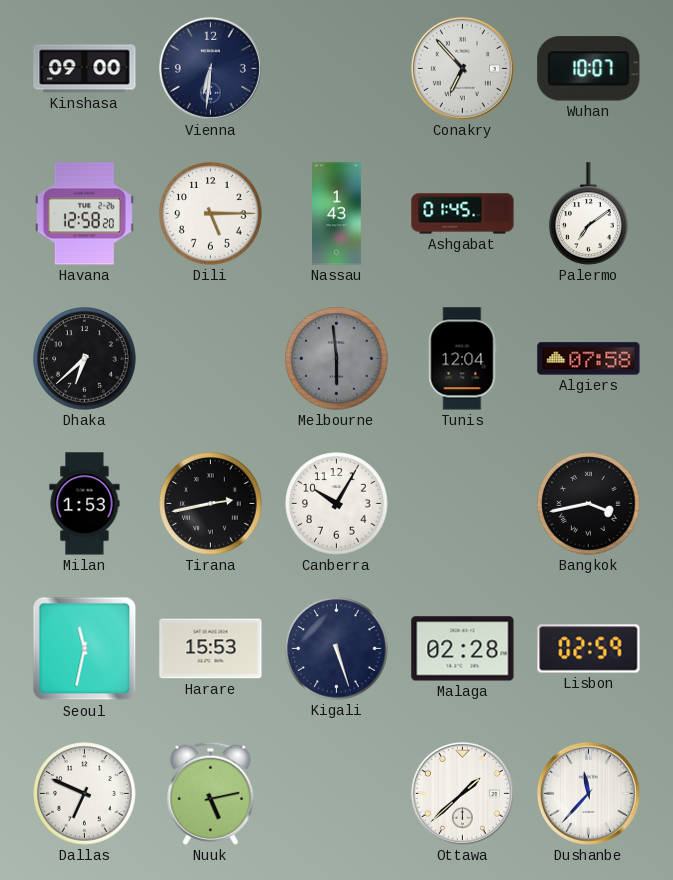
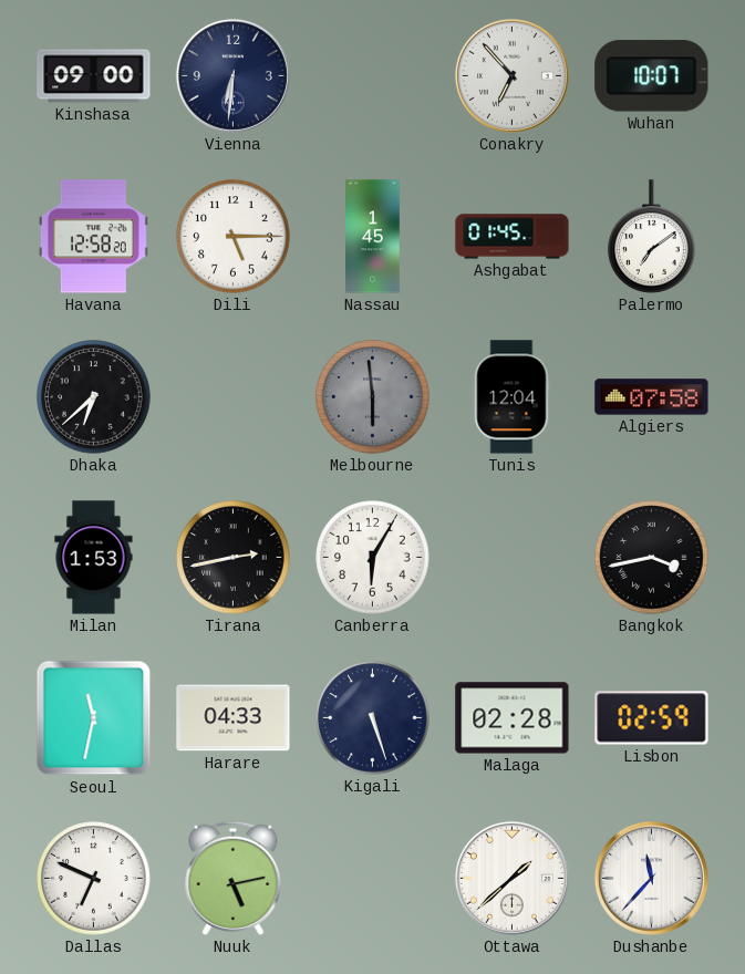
Nassau: 1:43 -> 1:45
Canberra: 10:05 -> 6:05
Harare: 15:53 -> 04:33
